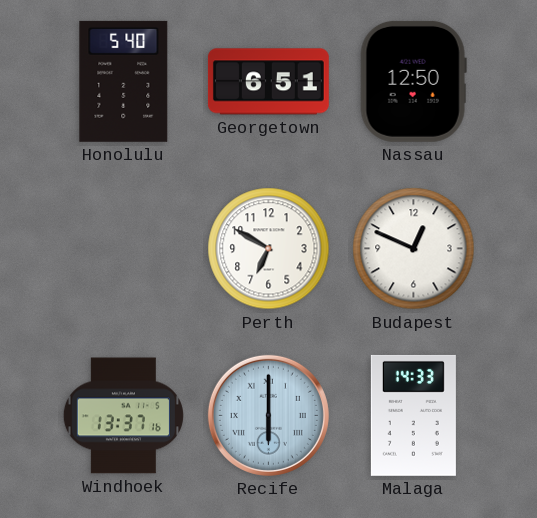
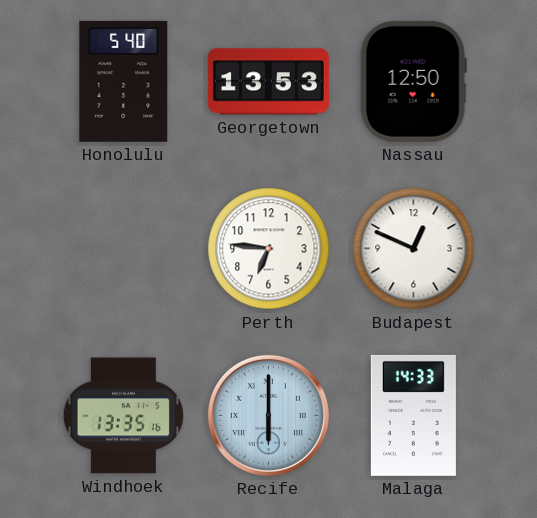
Georgetown: 6:51 -> 13:53
Perth: 6:50 -> 6:46
Windhoek: 13:37 -> 13:35
